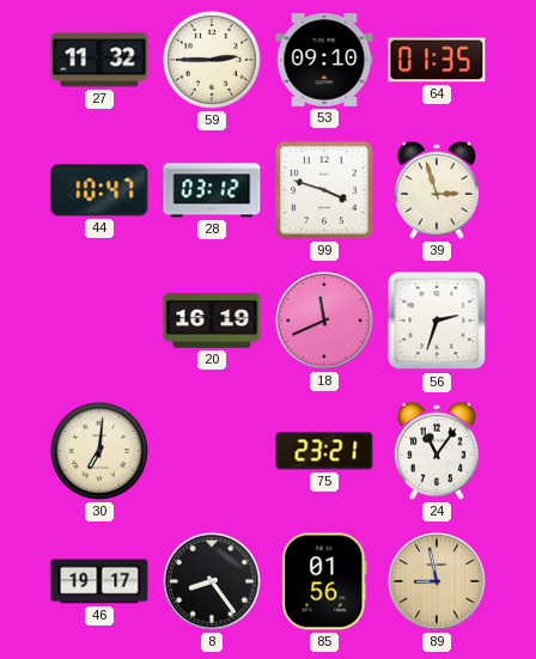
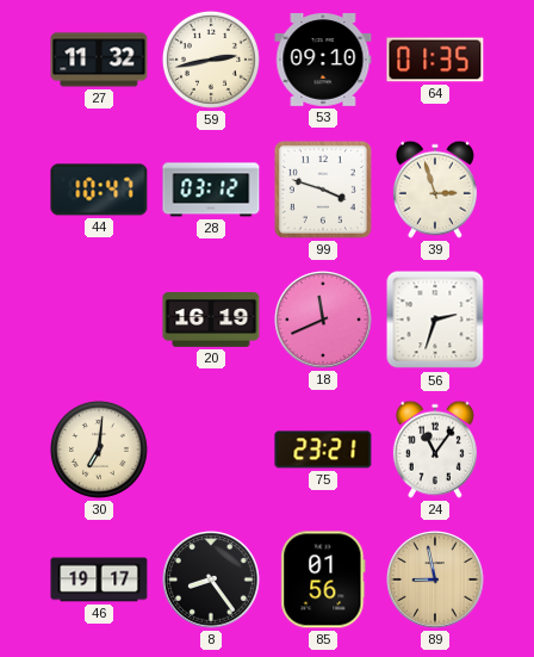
59: 2:45 -> 2:43
